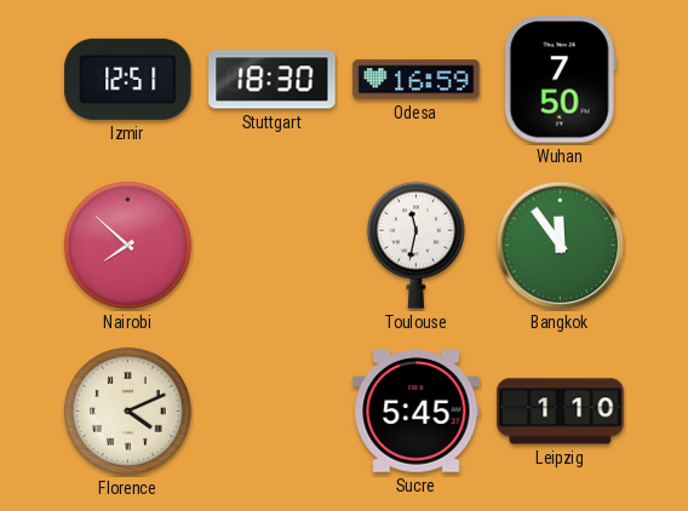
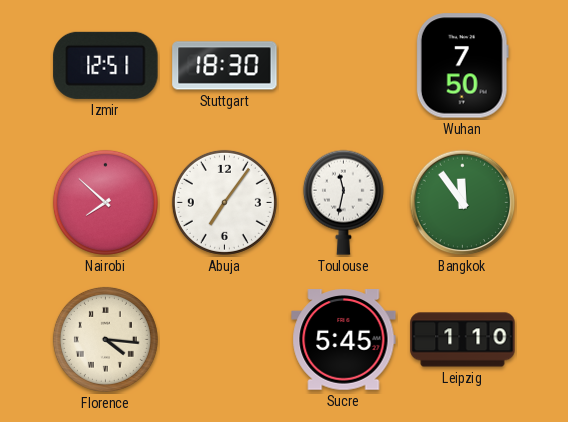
Odesa: 16:59 -> none
Abuja: none -> 7:06
Florence: 4:11 -> 4:16
